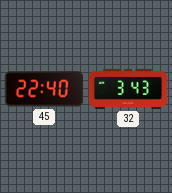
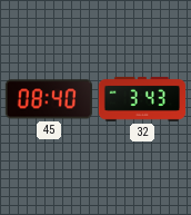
45: 22:40 -> 08:40
